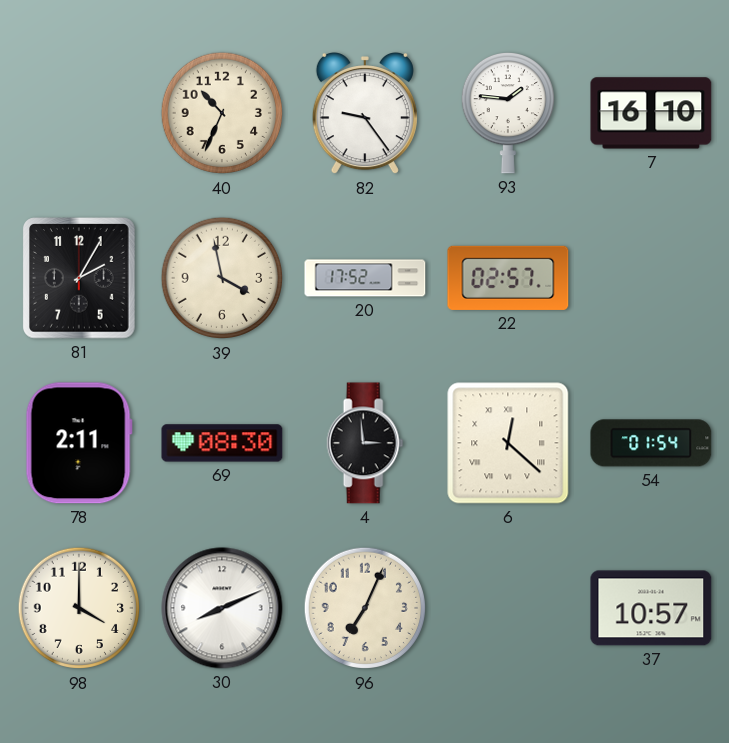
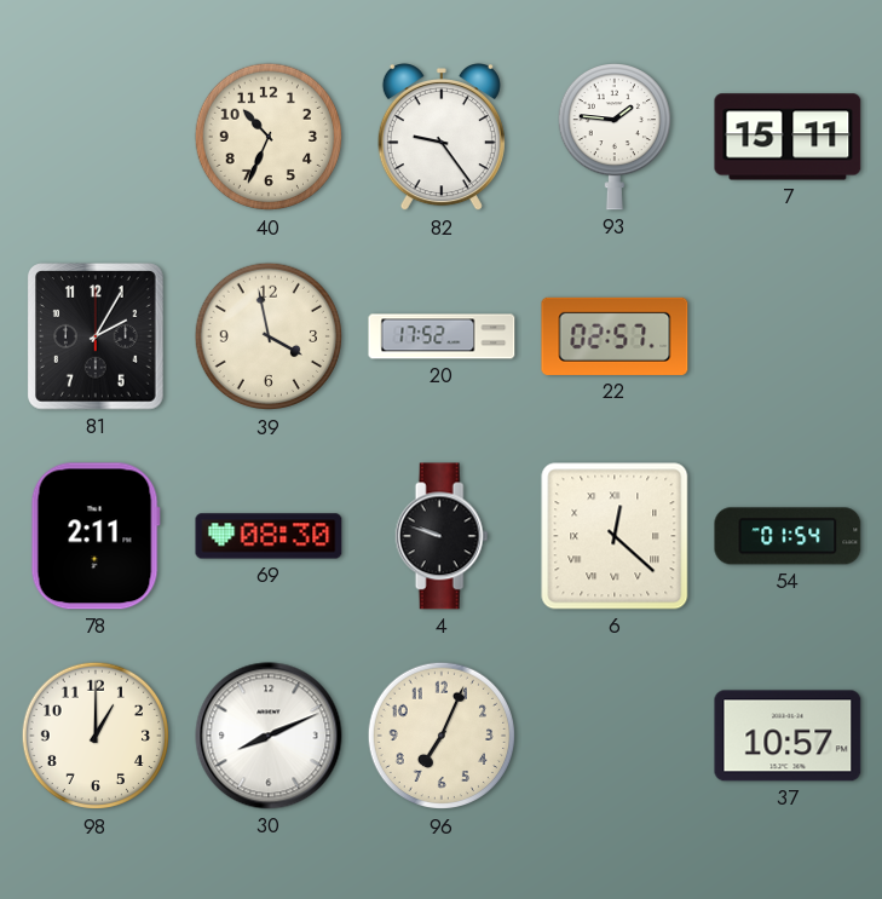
7: 16:10 -> 15:11
4: 2:59 -> 9:48
98: 4:00 -> 1:00
